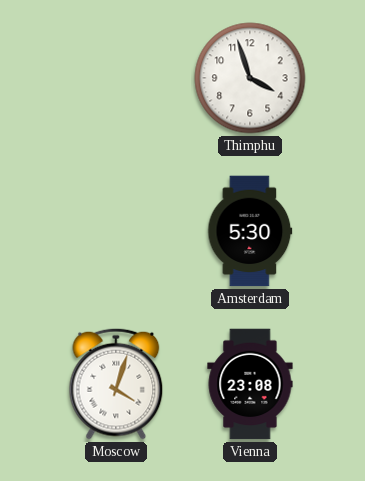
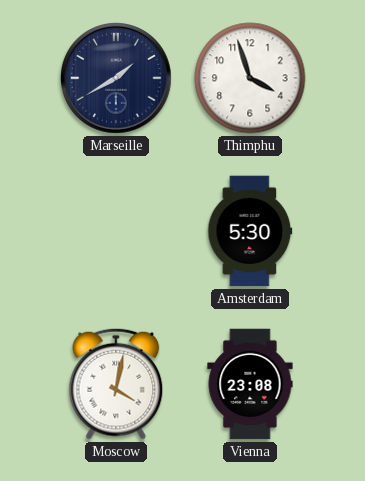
Marseille: none -> 1:40
Moscow: 4:03 -> 4:02
